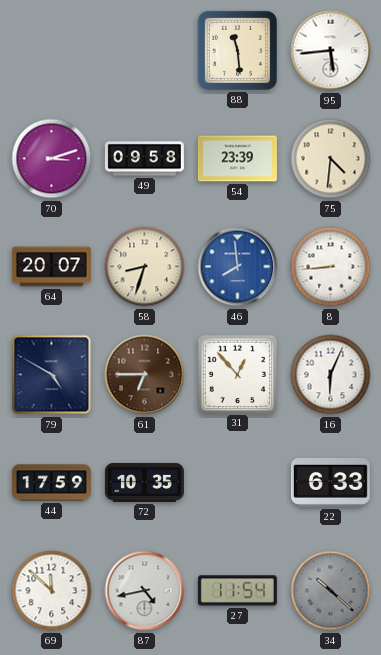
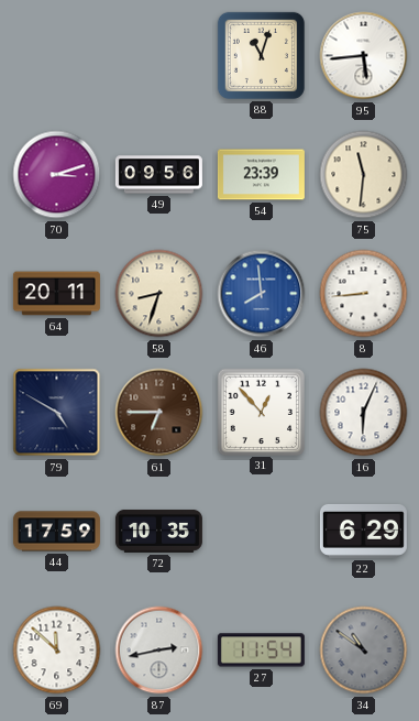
88: 11:29 -> 11:03
49: 09:58 -> 09:56
75: 4:31 -> 11:31
64: 20:07 -> 20:11
22: 6:33 -> 6:29
87: 4:43 -> 2:43
34: 10:22 -> 10:51
